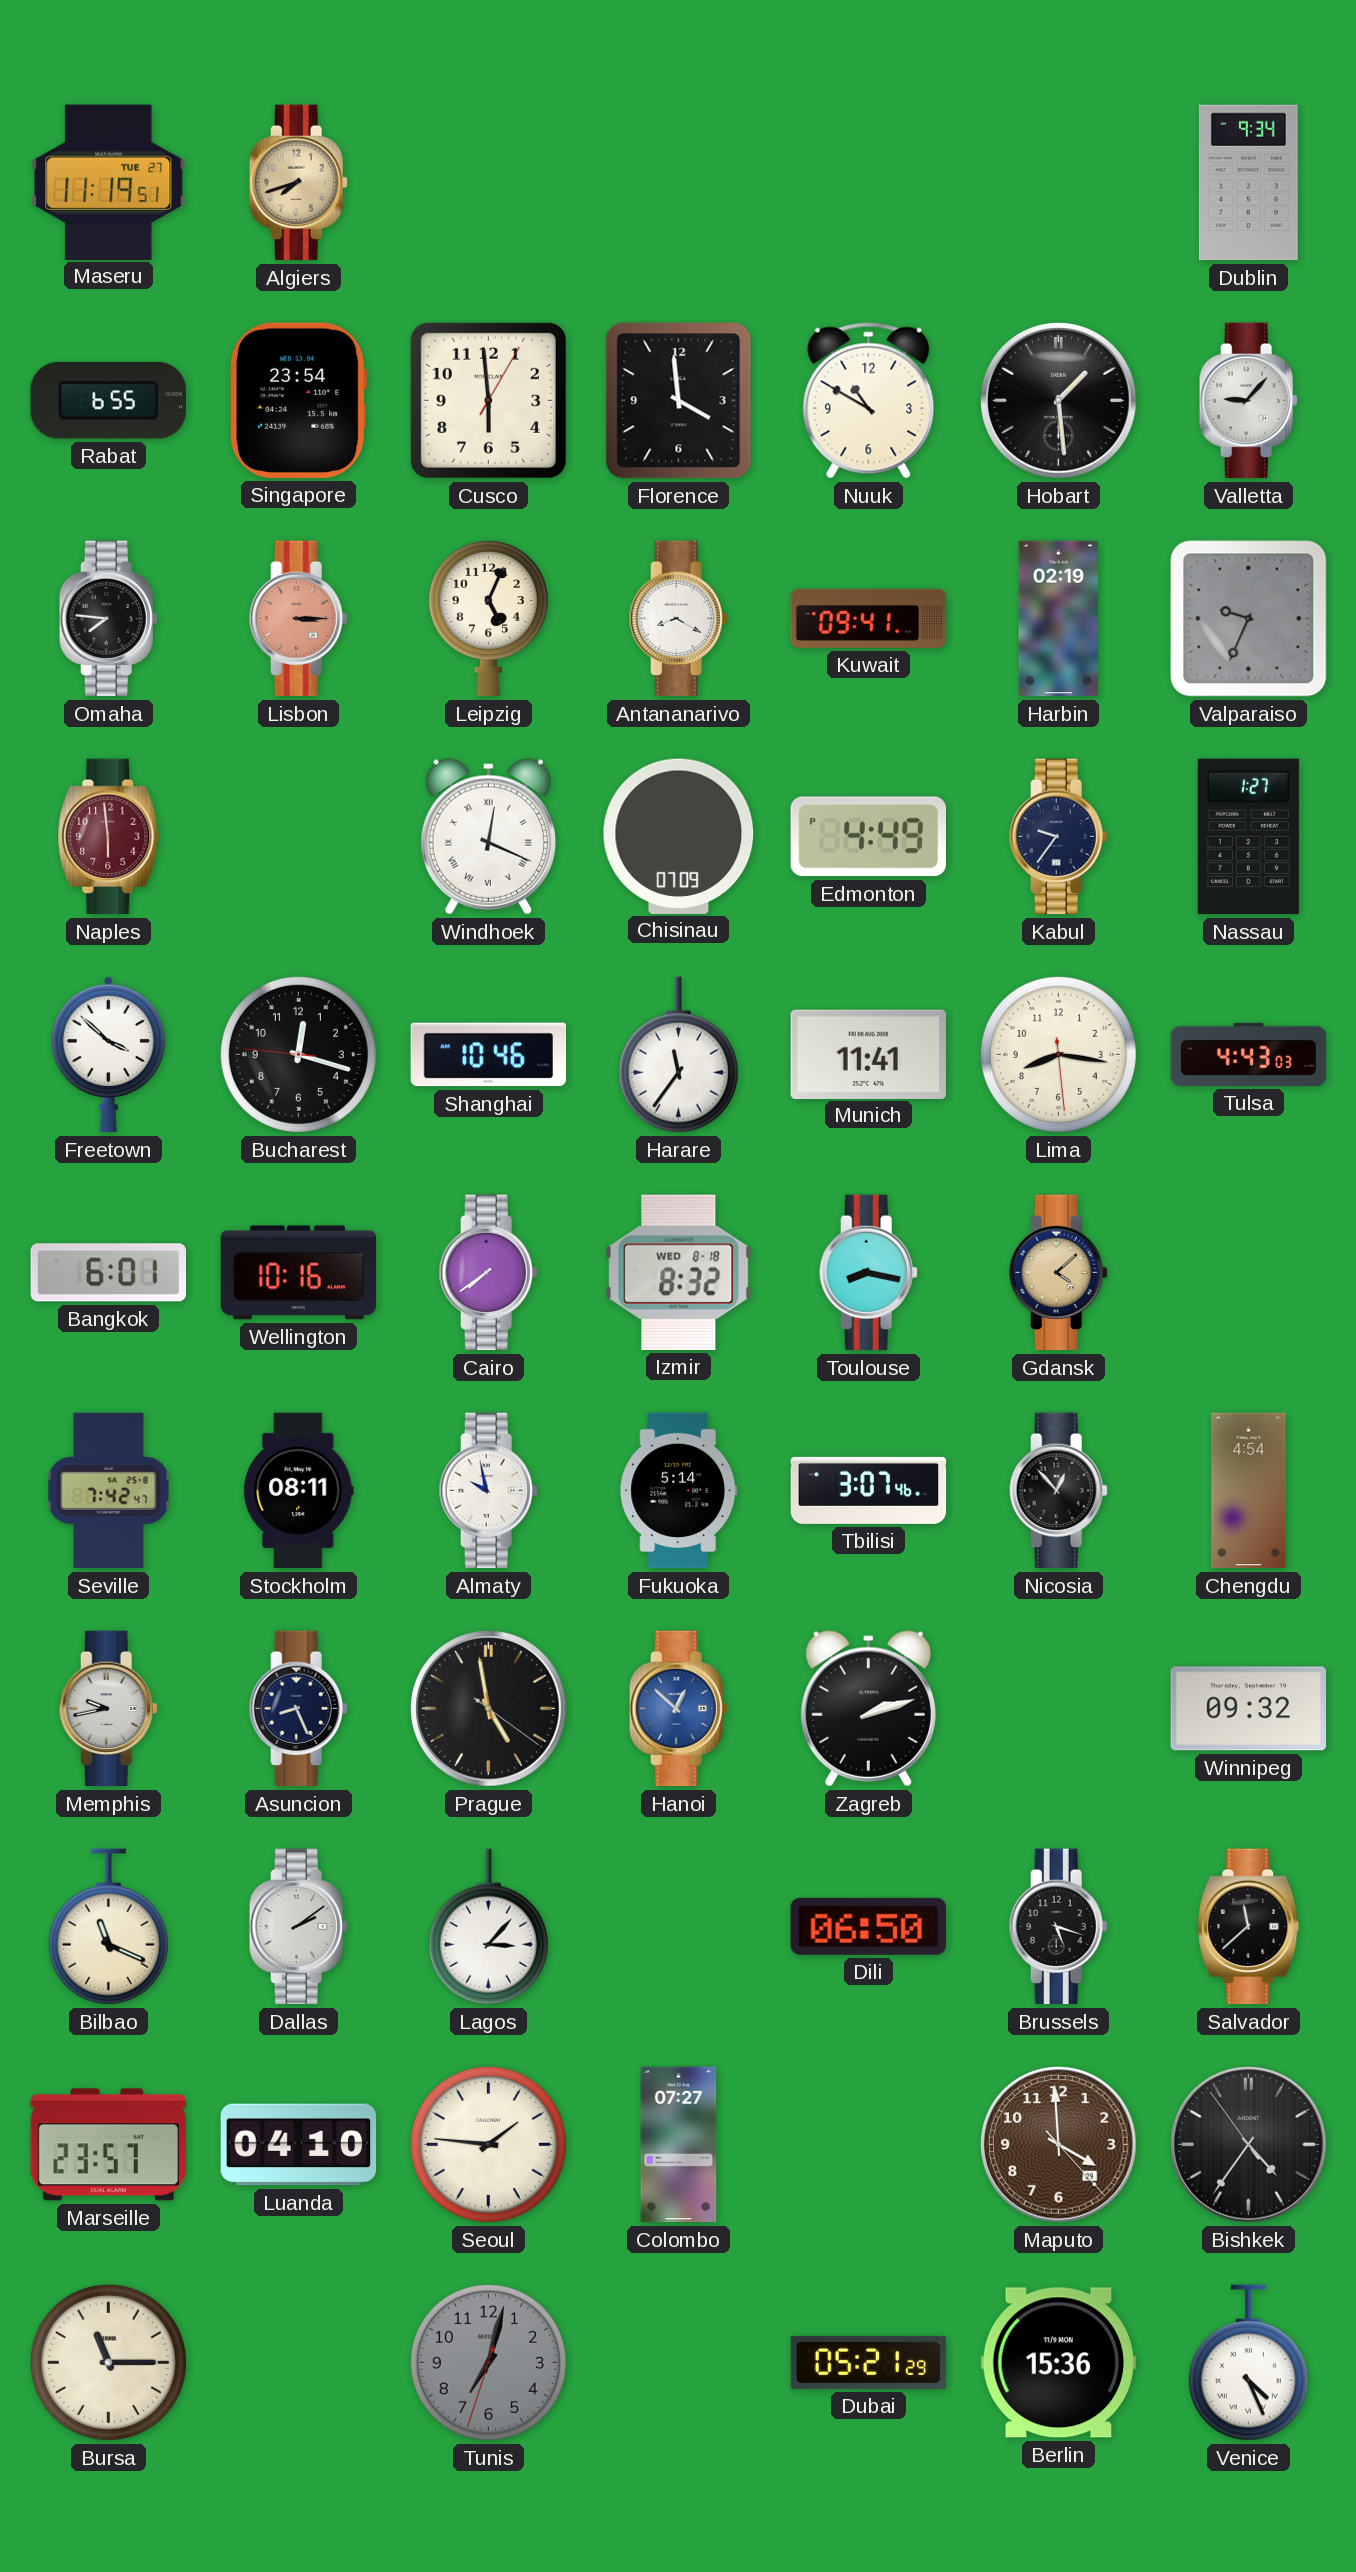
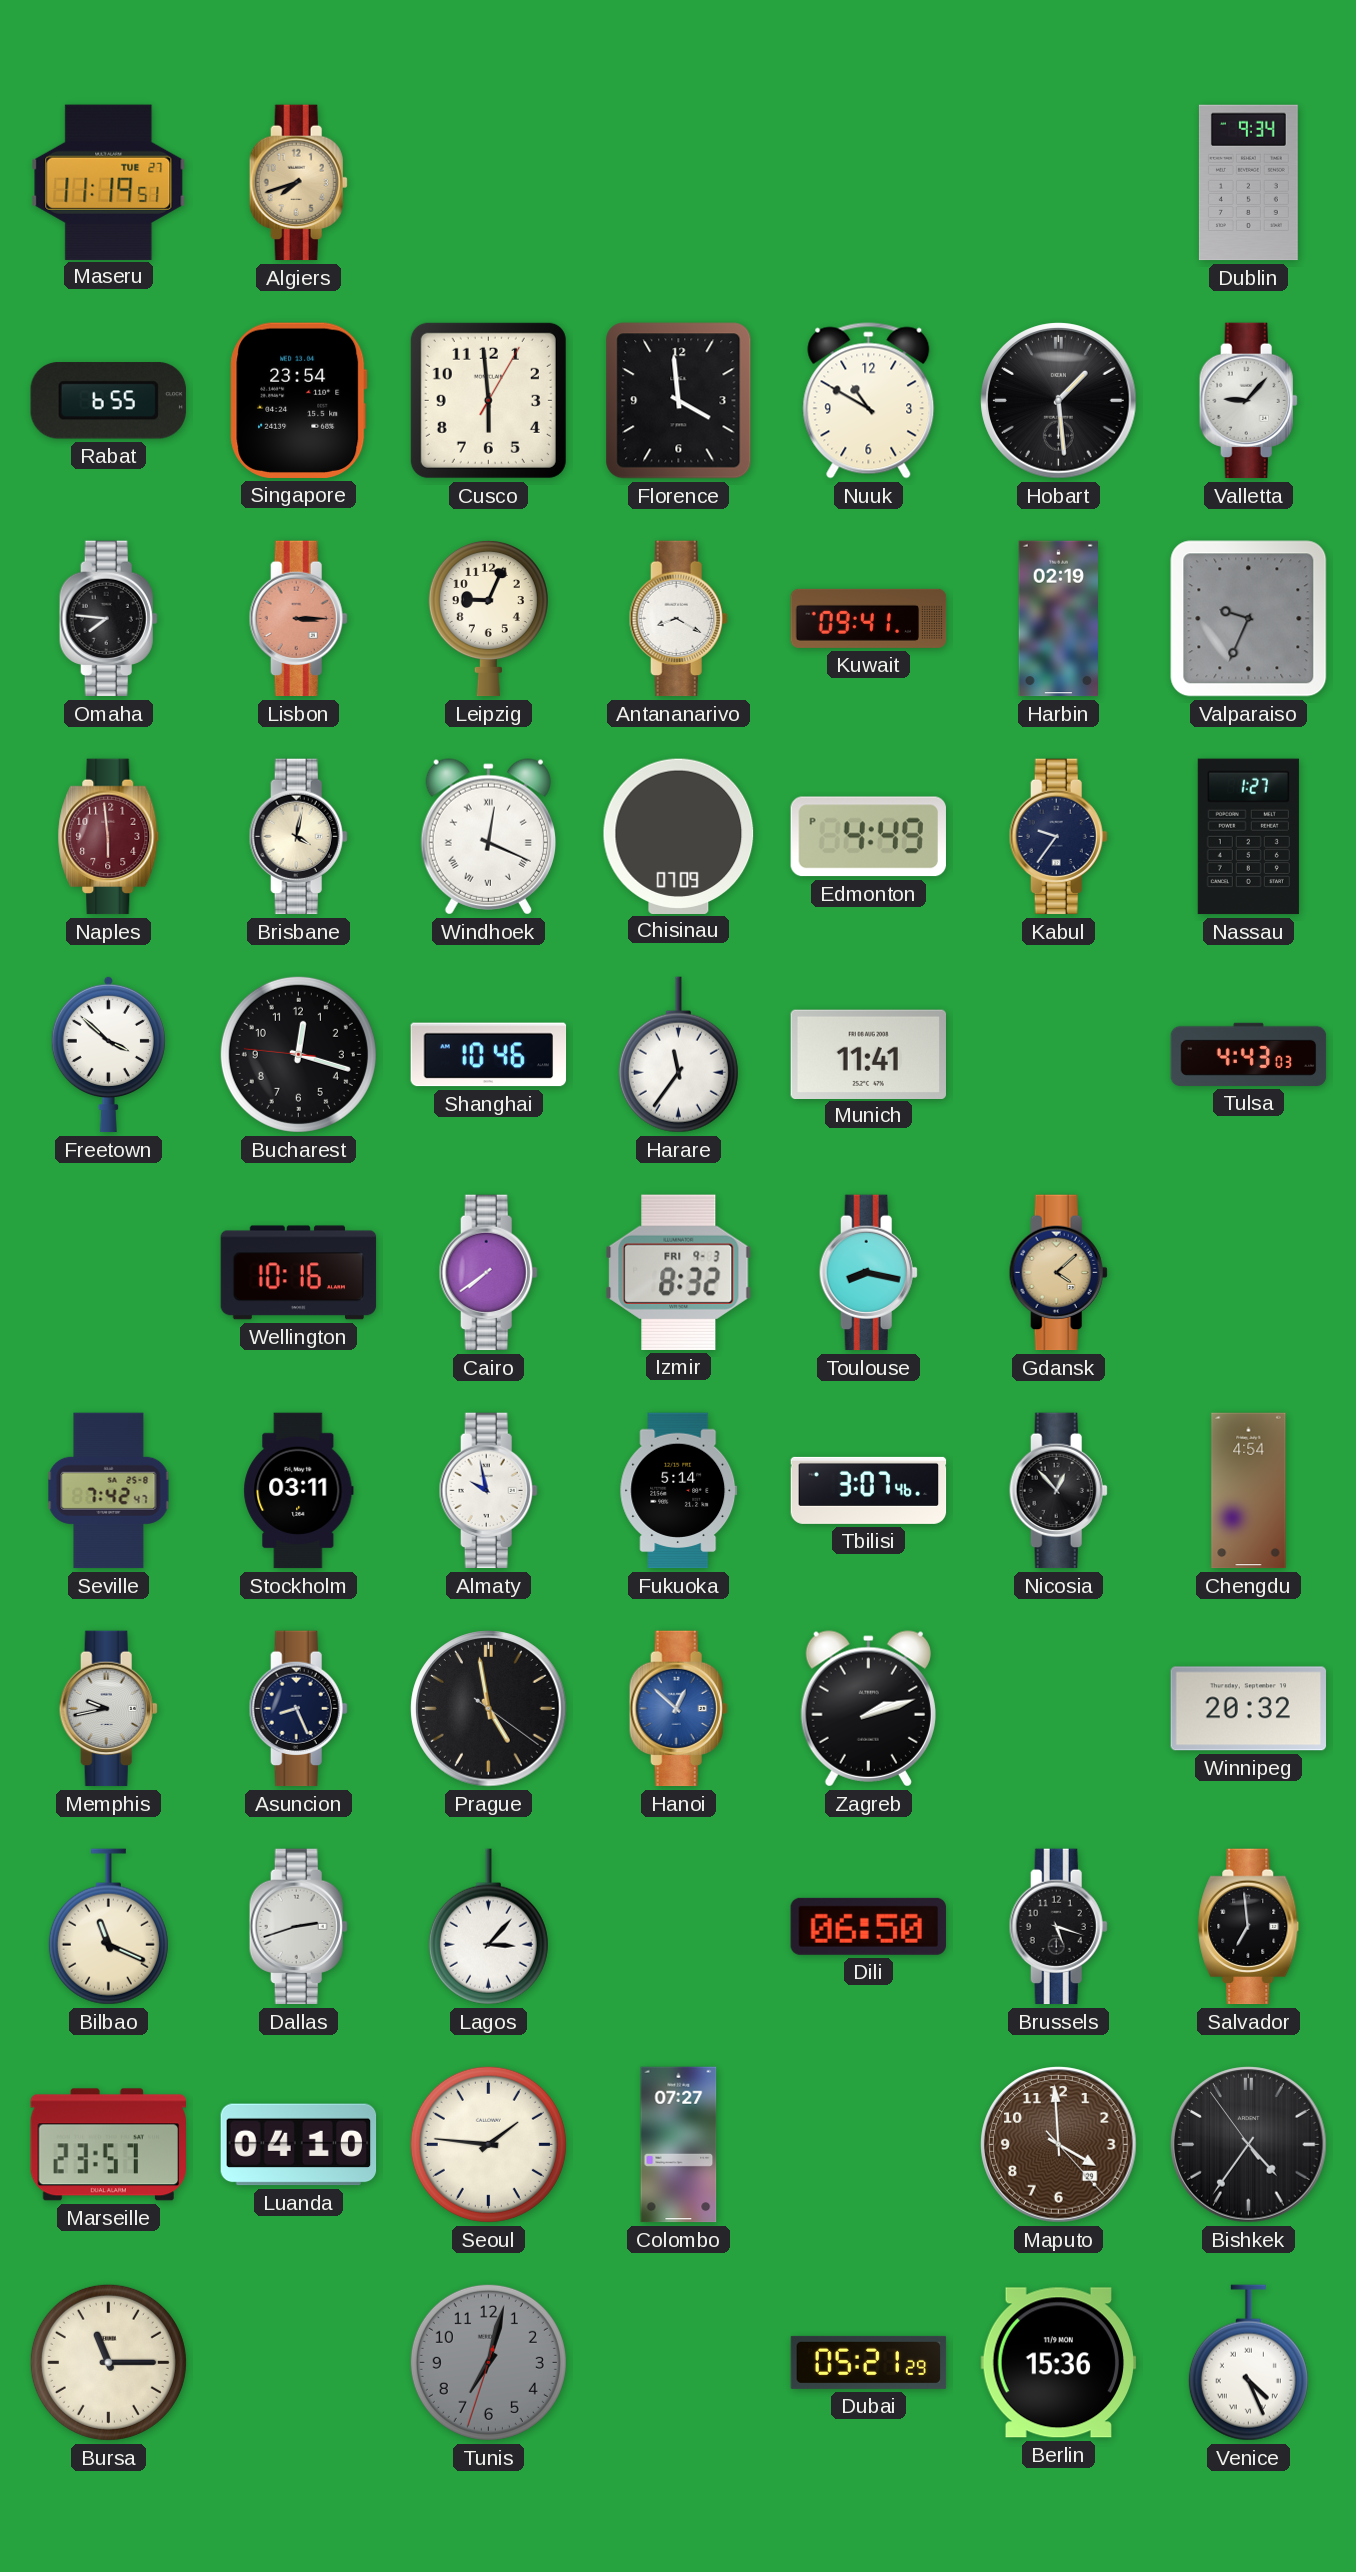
Leipzig: 5:04 -> 9:04
Brisbane: none -> 4:02
Lima: 8:16 -> none
Bangkok: 6:01 -> none
Izmir date: WED 8-18 -> FRI 9-3
Stockholm: 08:11 -> 03:11
Winnipeg: 09:32 -> 20:32
Dallas: 2:09 -> 2:42
Salvador: 11:38 -> 6:59
